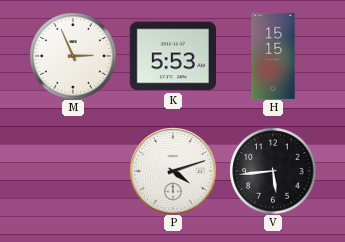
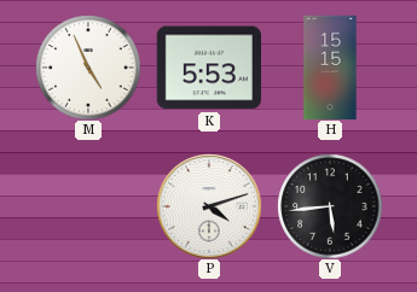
M: 2:56 -> 4:56
